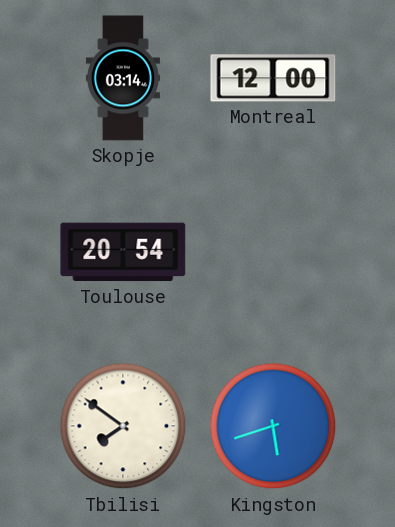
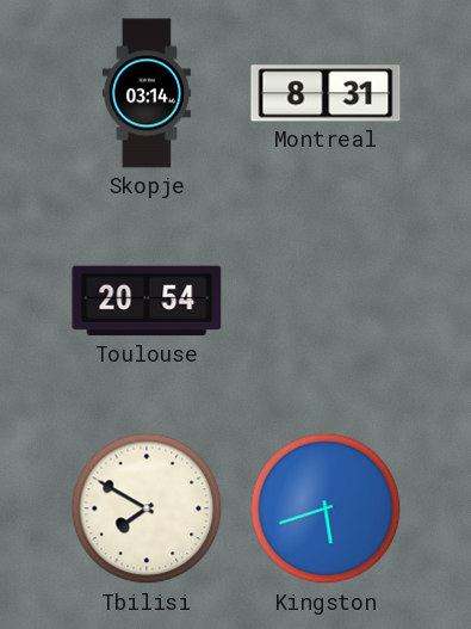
Montreal: 12:00 -> 8:31
Tbilisi: 7:51 -> 7:50
